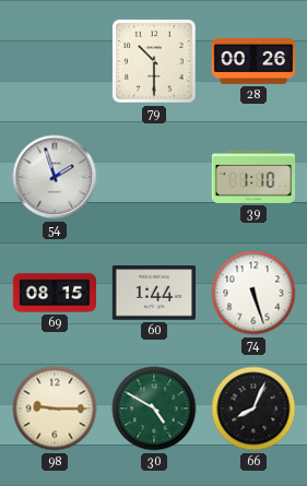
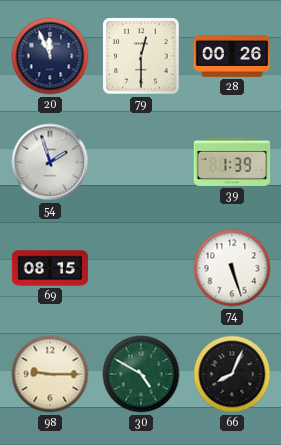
20: none -> 11:56
79: 10:30 -> 12:30
39: 1:10 -> 1:39
60: 1:44 -> none
